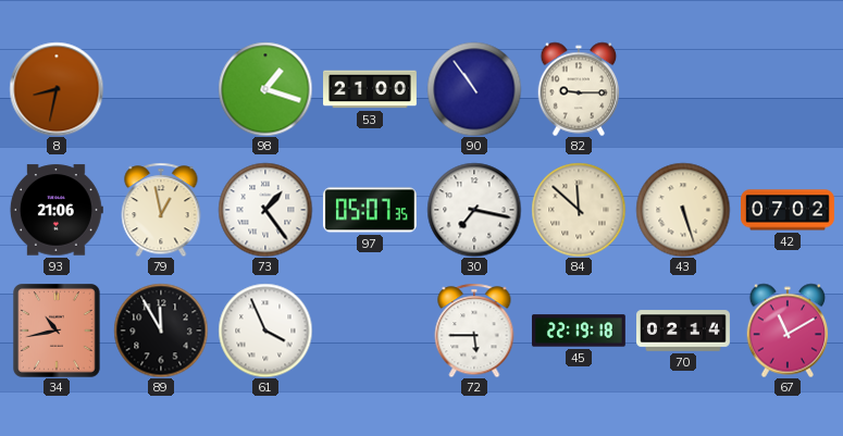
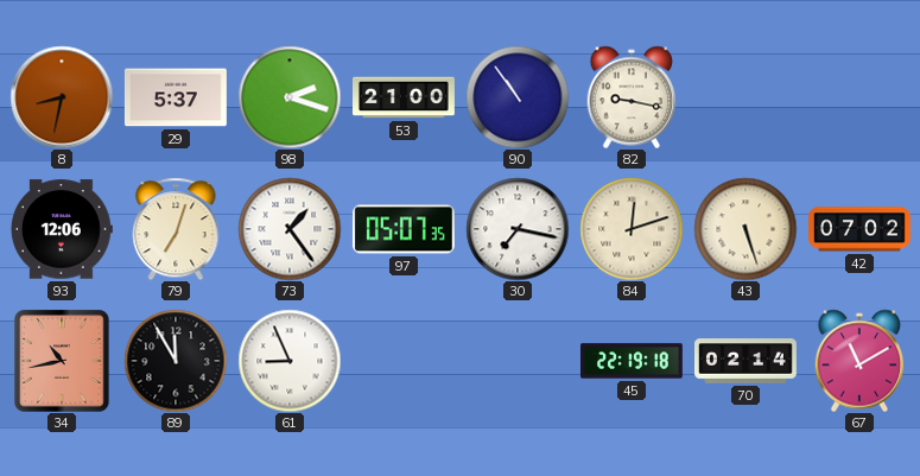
29: none -> 5:37
98: 1:18 -> 2:18
82: 9:15 -> 9:17
93: 21:06 -> 12:06
79: 12:58 -> 7:03
84: 11:52 -> 12:12
61: 3:56 -> 8:56
72: 5:45 -> none
